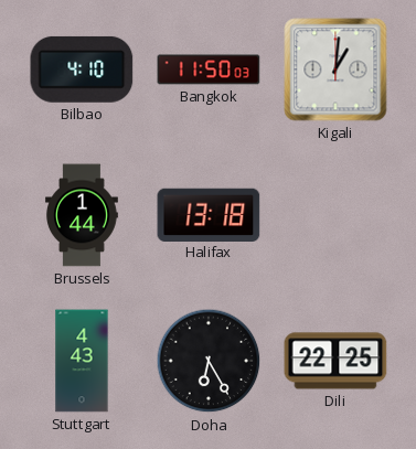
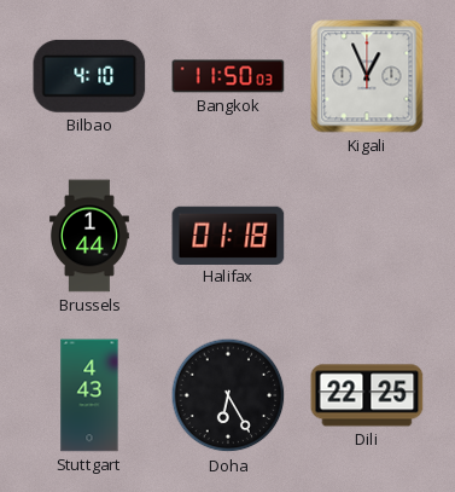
Kigali: 1:01 -> 12:56
Halifax: 13:18 -> 01:18
